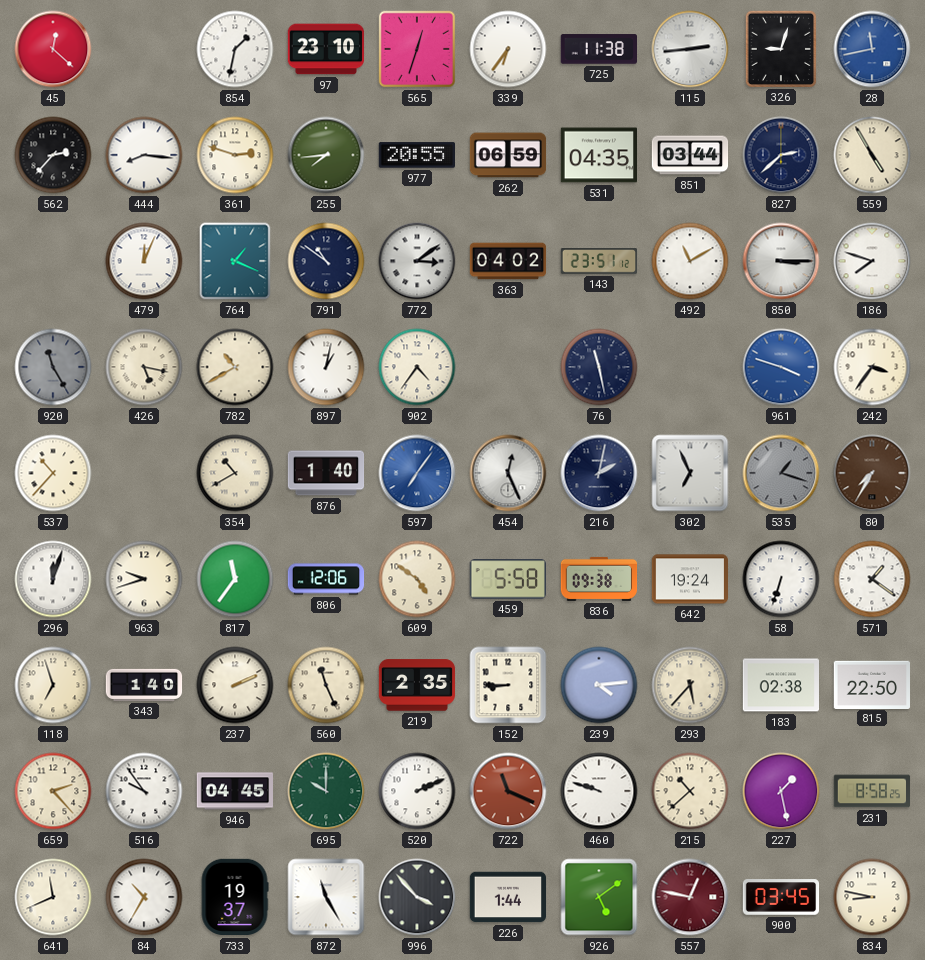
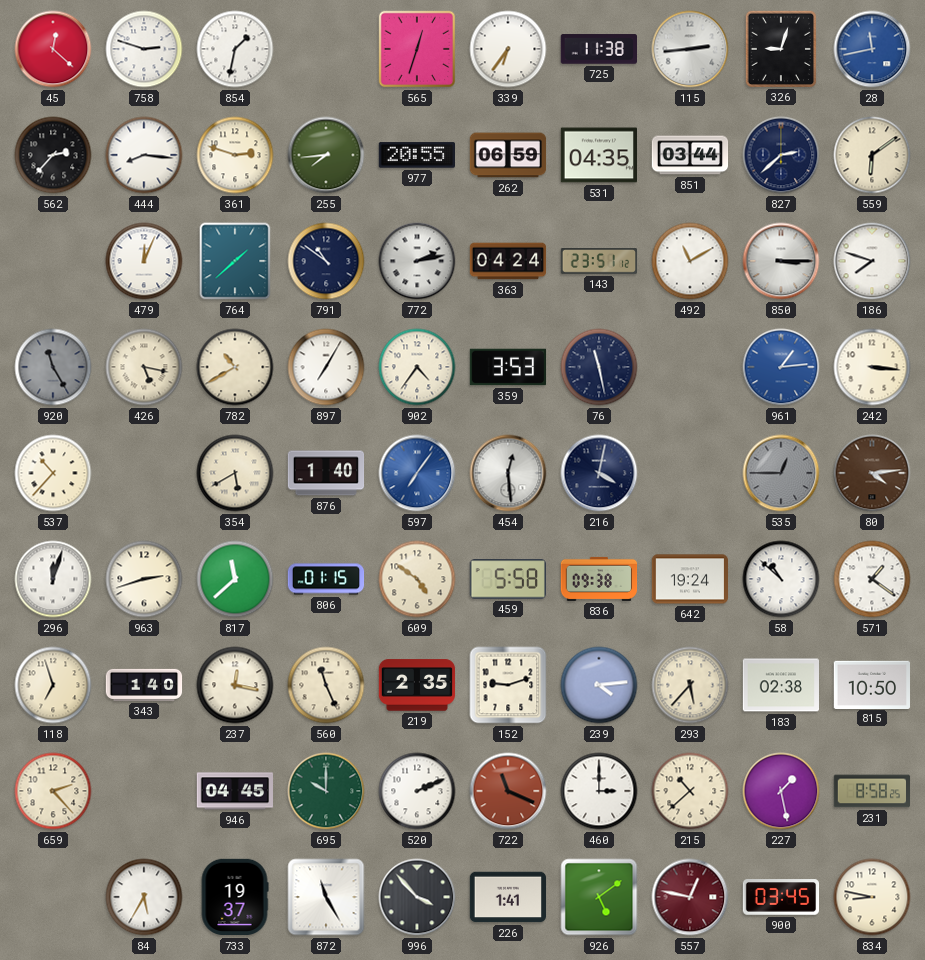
758: none -> 2:48
97: 23:10 -> none
559: 4:55 -> 6:09
764: 1:19 -> 1:38
772: 3:09 -> 2:13
363: 04:02 -> 04:24
897: 1:02 -> 7:05
359: none -> 3:53
961: 3:48 -> 1:14
242: 3:36 -> 3:16
354: 10:40 -> 5:40
454: 12:26 -> 12:29
216: 2:02 -> 4:02
302: 6:56 -> none
535: 1:18 -> 12:45
80: 7:35 -> 4:14
963: 9:42 -> 2:42
817: 11:36 -> 11:38
806: 12:06 -> 01:15
58: 6:33 -> 10:52
237: 2:11 -> 12:17
152: 8:45 -> 9:12
815: 22:50 -> 10:50
516: 9:54 -> none
460: 9:48 -> 3:00
641: 11:41 -> none
84: 10:35 -> 5:35
226: 1:44 -> 1:41
